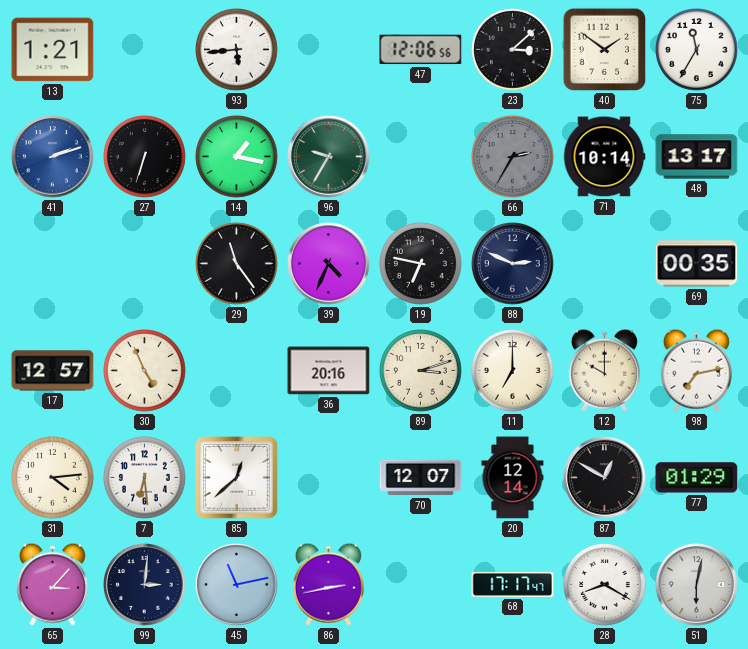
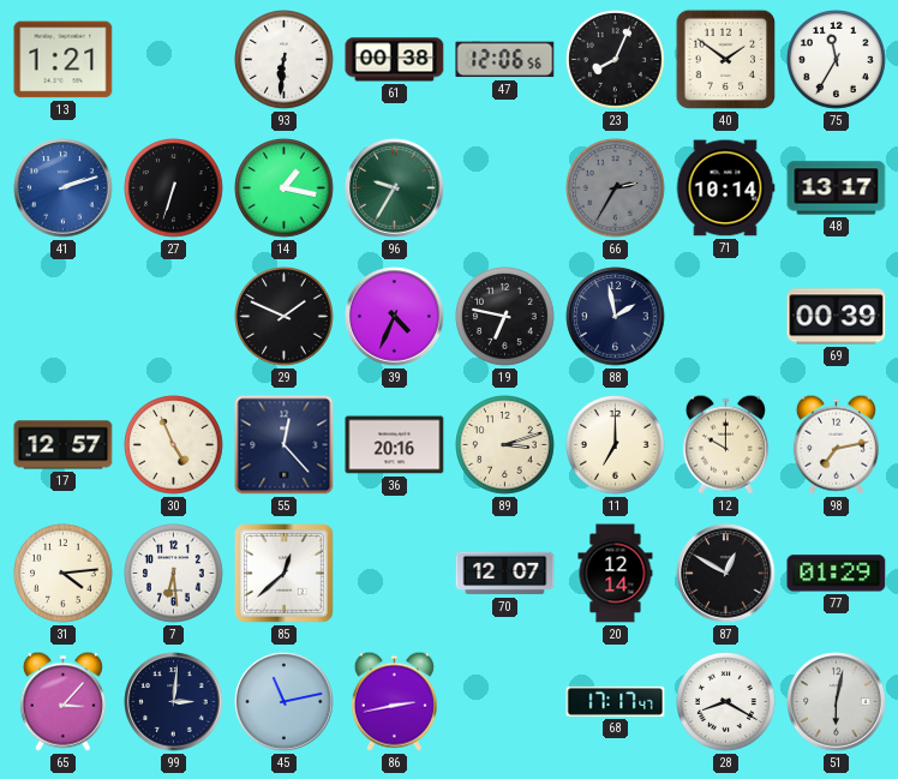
93: 5:44 -> 6:31
61: none -> 00:38
23: 3:08 -> 8:04
29: 11:24 -> 1:49
88: 2:49 -> 1:58
69: 00:35 -> 00:39
55: none -> 12:23
